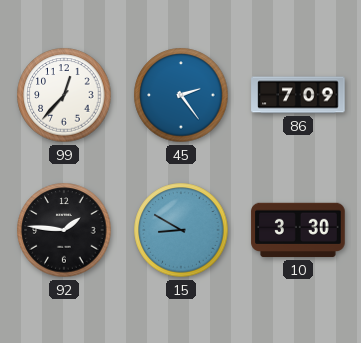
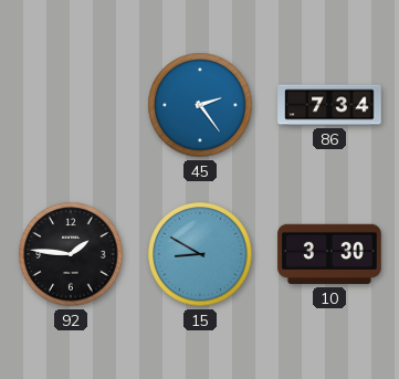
99: 12:37 -> none
86: 7:09 -> 7:34
